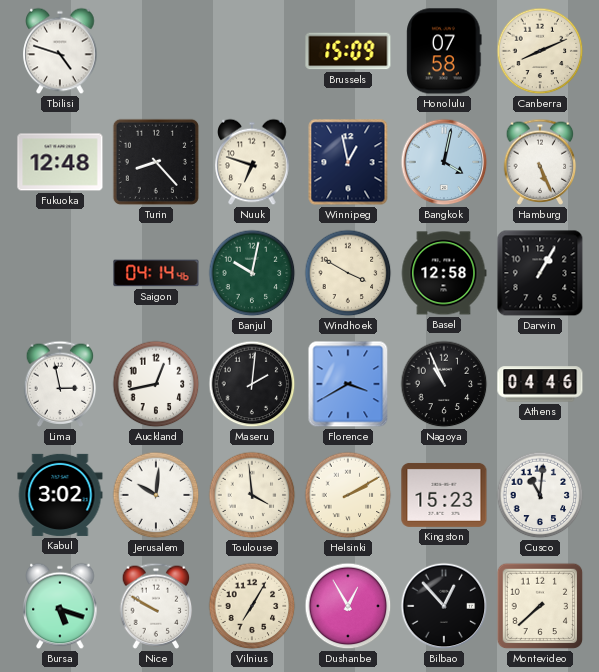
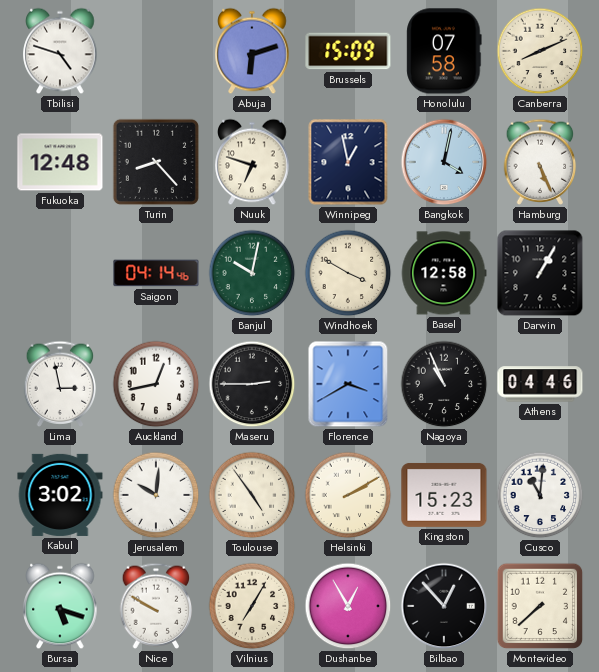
Abuja: none -> 6:12
Maseru: 2:01 -> 2:45
Toulouse: 3:59 -> 4:54
